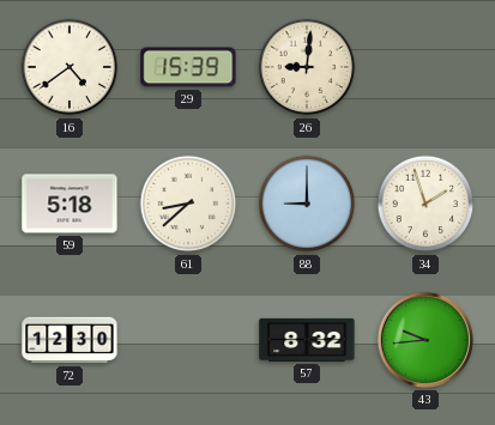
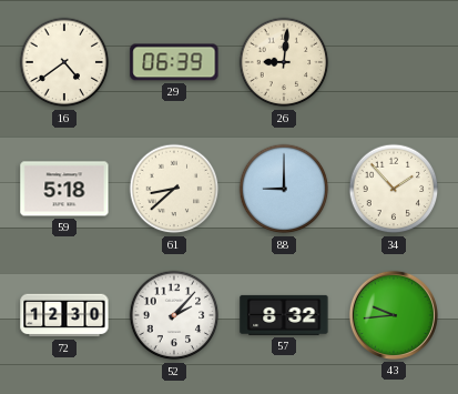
29: 15:39 -> 06:39
34: 1:57 -> 1:53
52: none -> 2:07
